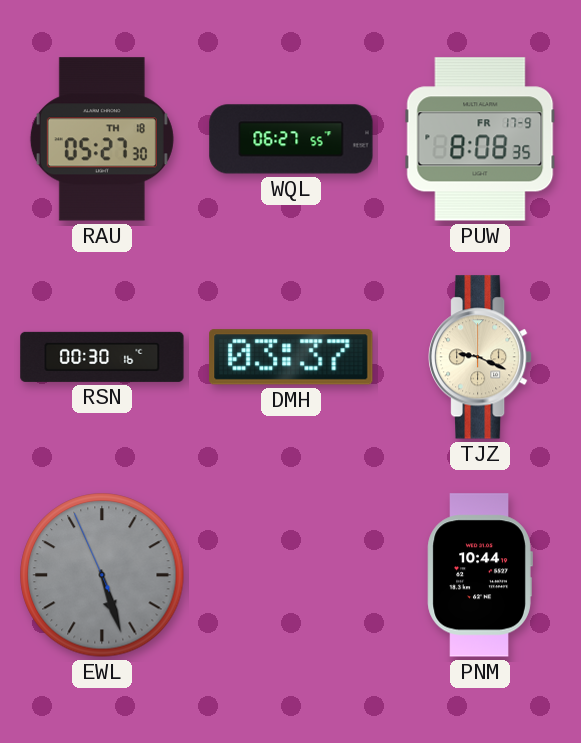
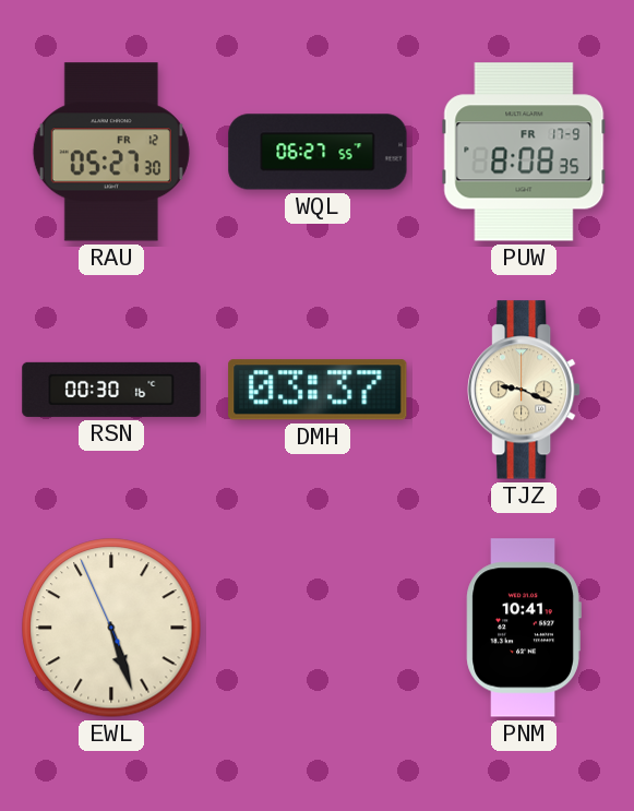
RAU date: TH 18 -> FR 12
EWL dial: grey -> cream
PNM: 10:44 -> 10:41
